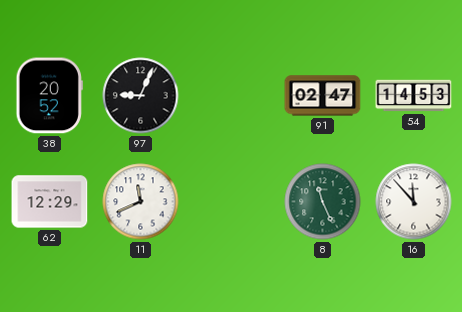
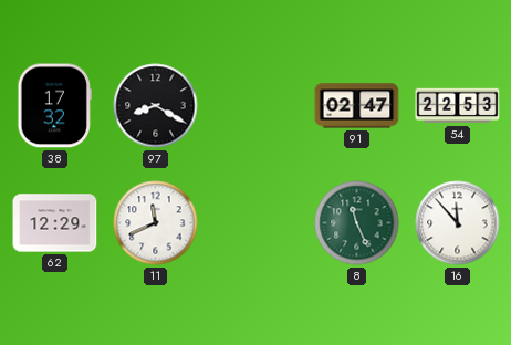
38: 20:52 -> 17:32
97: 9:04 -> 8:20
54: 14:53 -> 22:53
